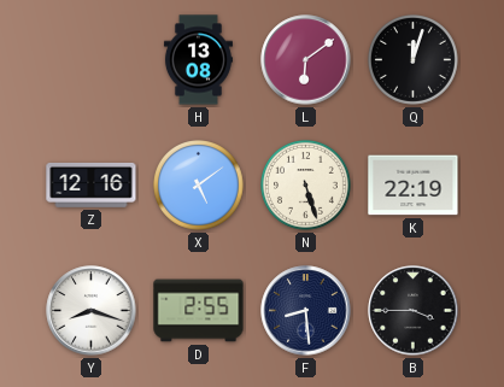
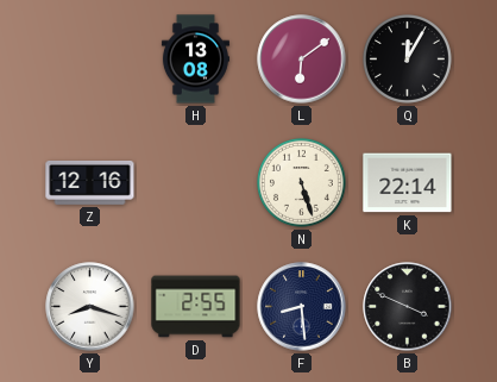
Q: 12:03 -> 12:05
X: 5:09 -> none
K: 22:19 -> 22:14
B: 3:45 -> 3:49
